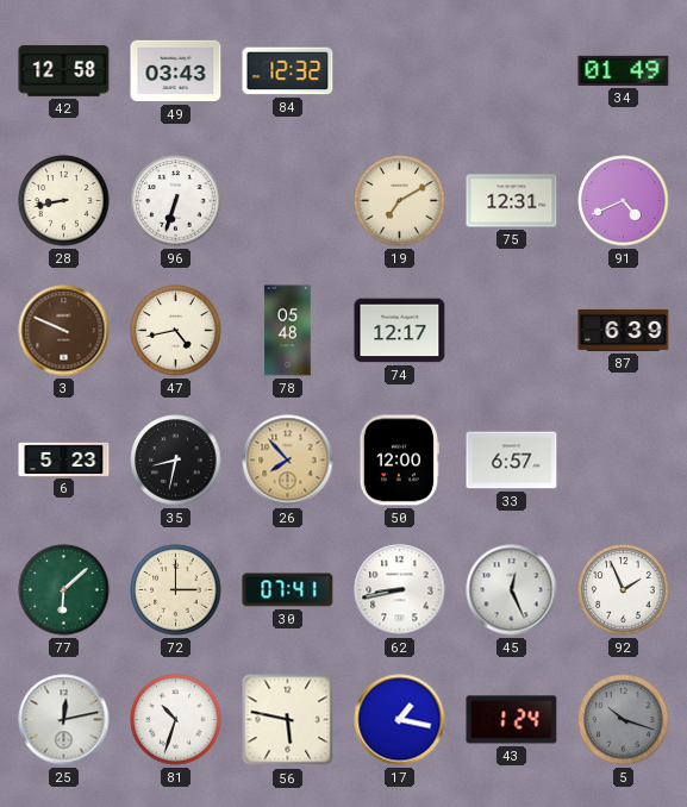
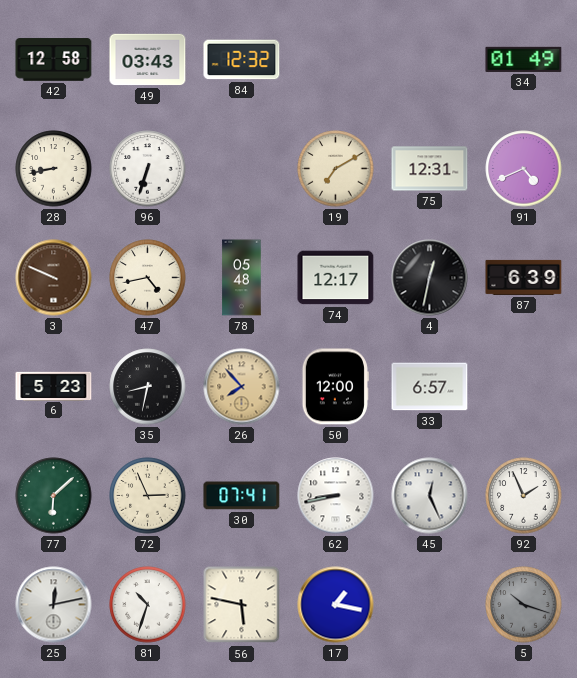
4: none -> 12:32
72: 3:00 -> 2:56
43: 1:24 -> none
